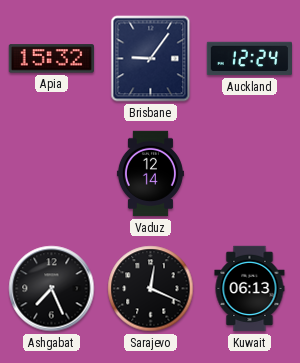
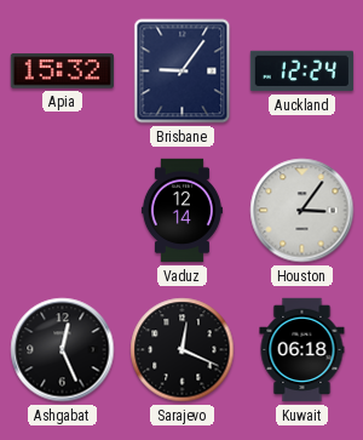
Houston: none -> 3:06
Ashgabat: 7:26 -> 12:26
Kuwait: 06:13 -> 06:18
